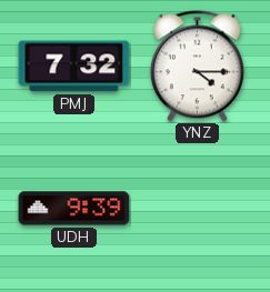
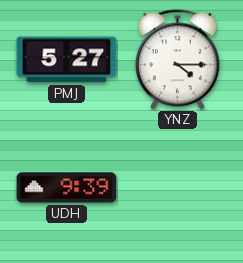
PMJ: 7:32 -> 5:27
